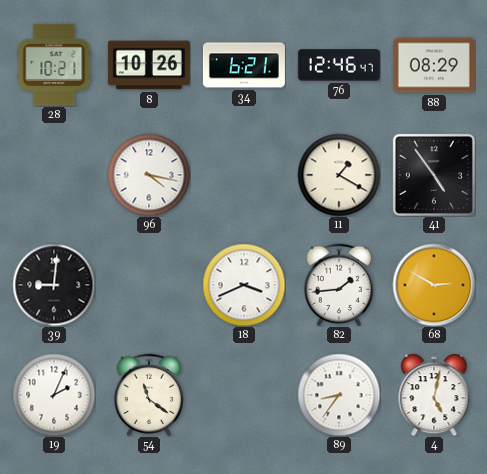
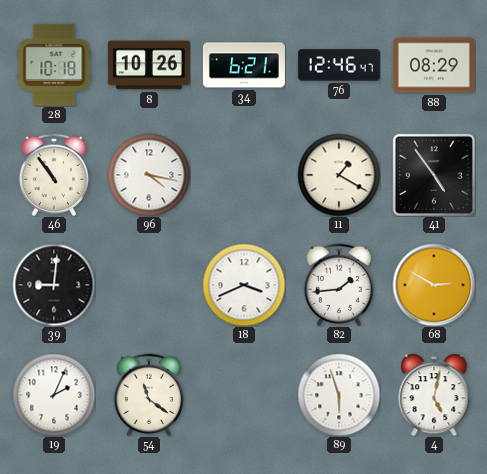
28: 10:21 -> 10:18
46: none -> 10:54
89: 8:36 -> 5:57
